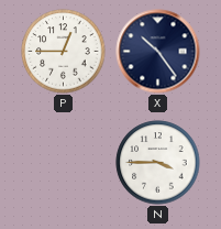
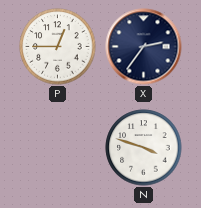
X: 10:24 -> 2:36
N: 3:45 -> 3:48
